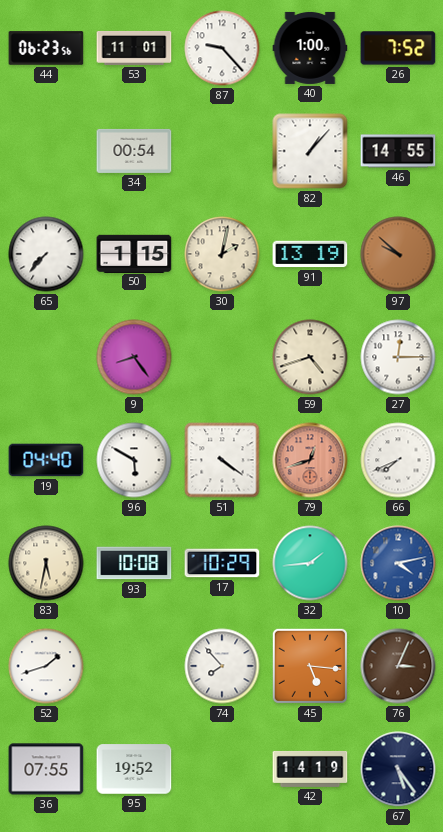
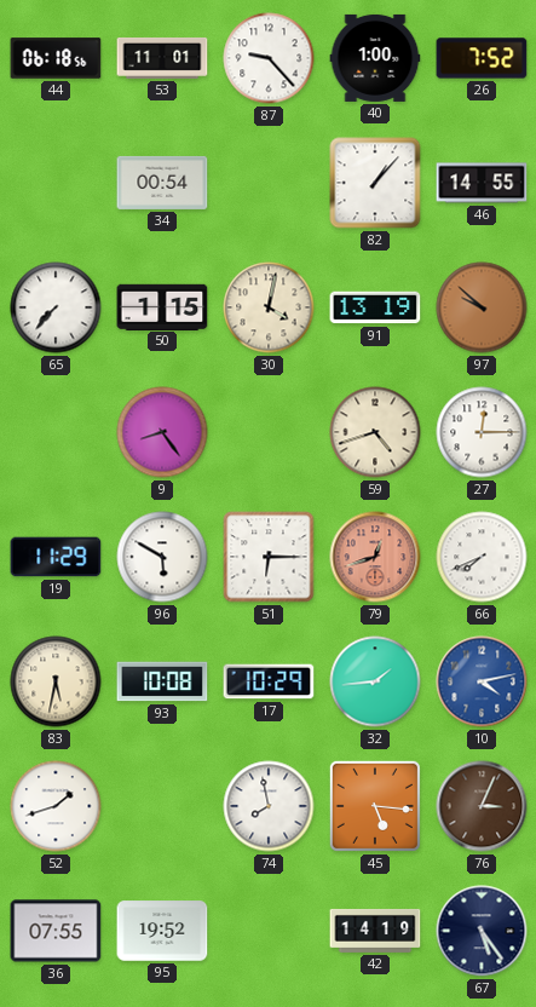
44: 06:23 -> 06:18
30: 2:02 -> 4:02
19: 04:40 -> 11:29
51: 4:21 -> 6:15
74: 7:53 -> 7:58
